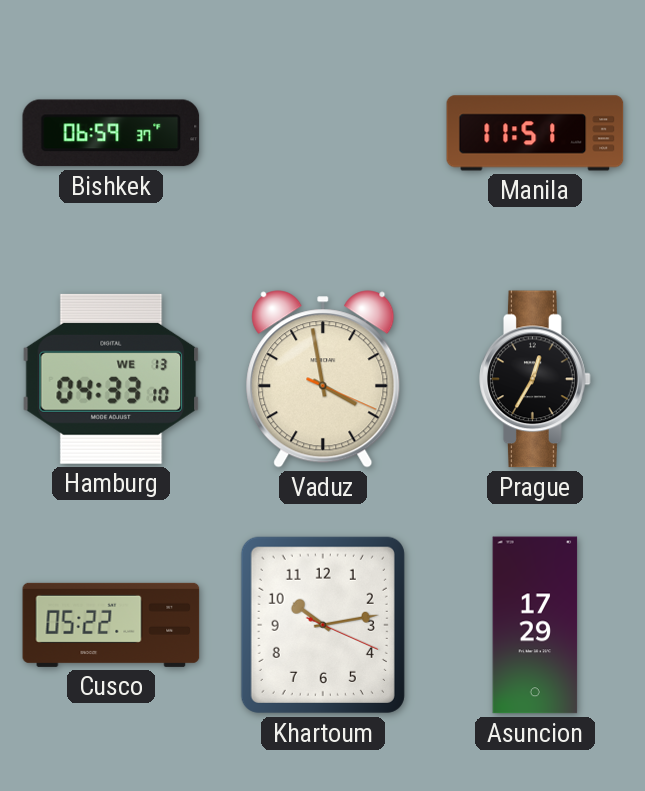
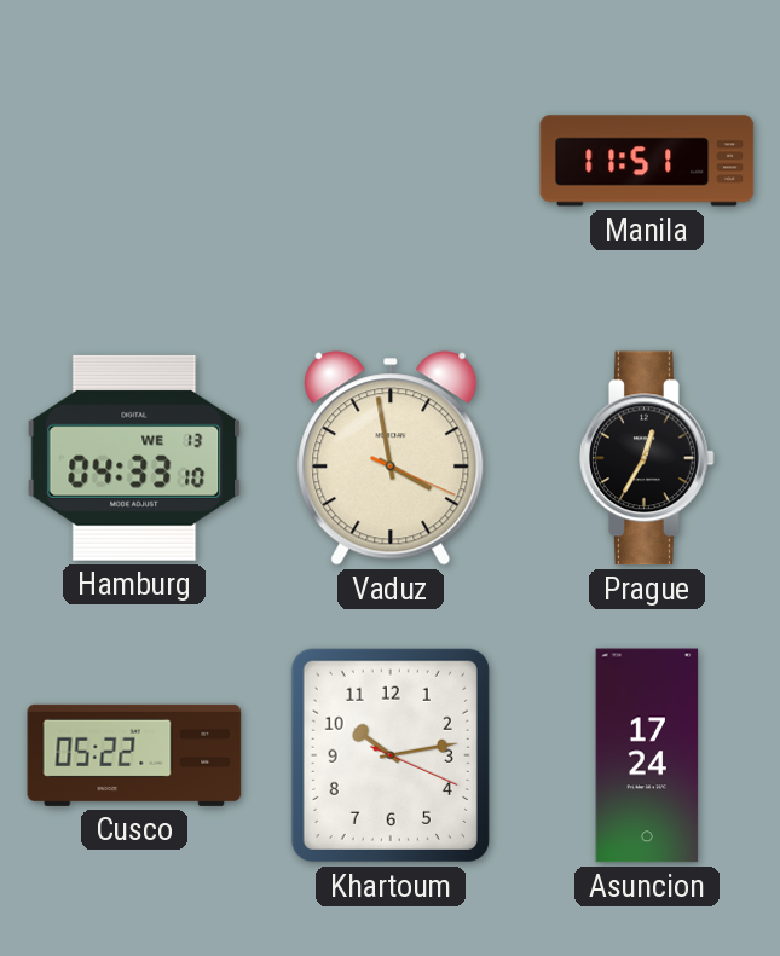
Bishkek: 06:59 -> none
Asuncion: 17:29 -> 17:24
